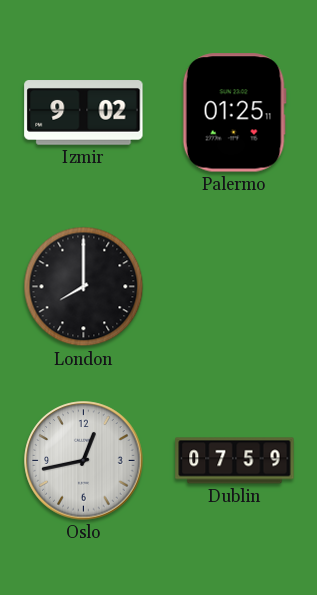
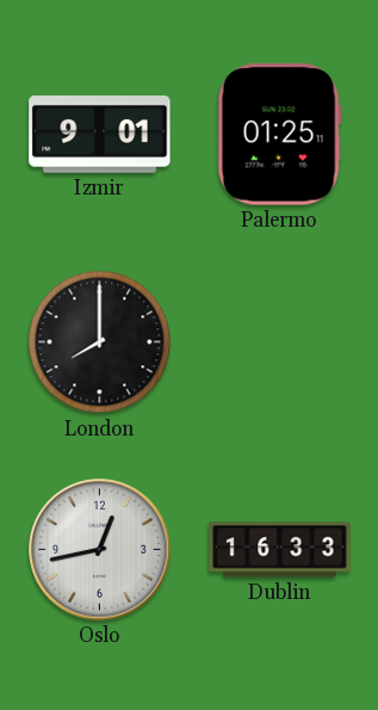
Izmir: 9:02 -> 9:01
Dublin: 07:59 -> 16:33
